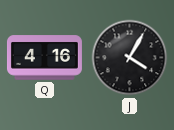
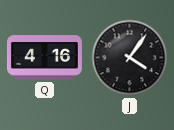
J: 4:05 -> 4:06
